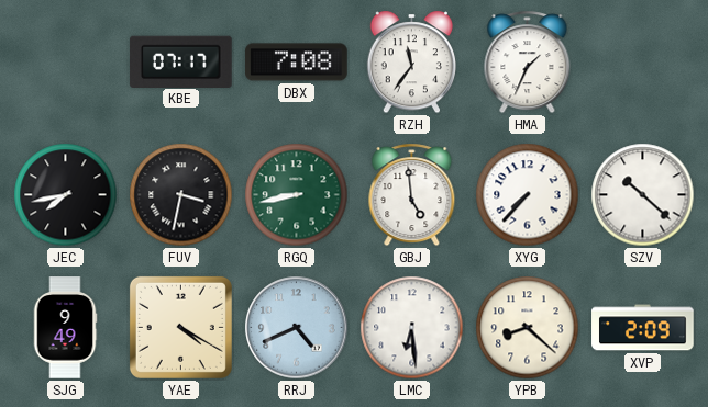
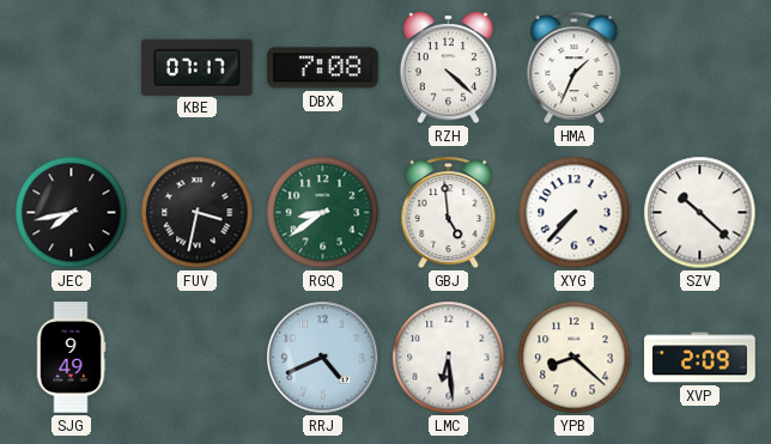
RZH: 11:36 -> 4:22
RGQ: 8:43 -> 8:39
YAE: 4:20 -> none
